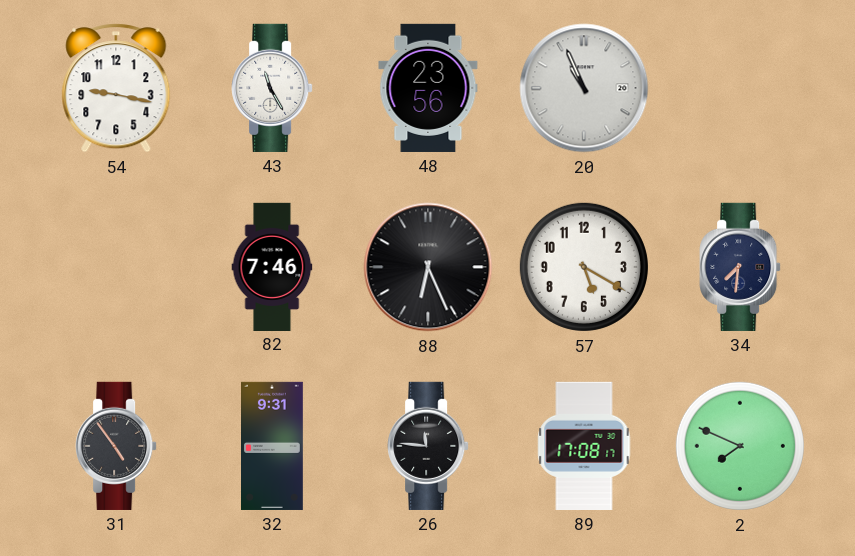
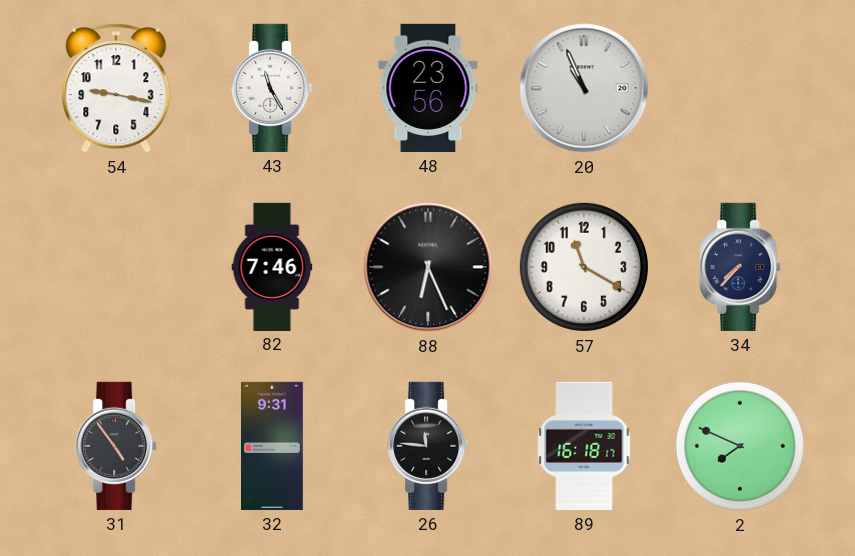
57: 5:20 -> 11:20
34: 7:31 -> 7:37
89: 17:08 -> 16:18
